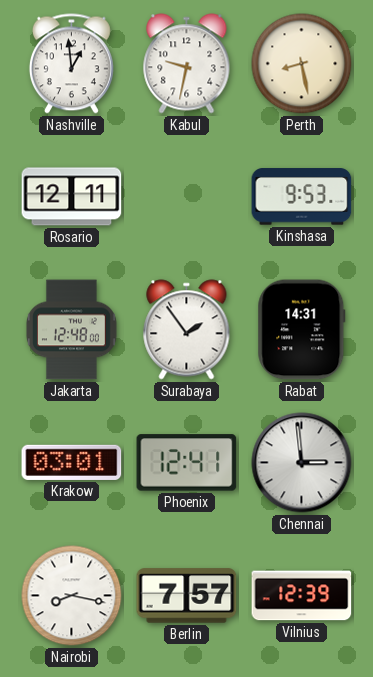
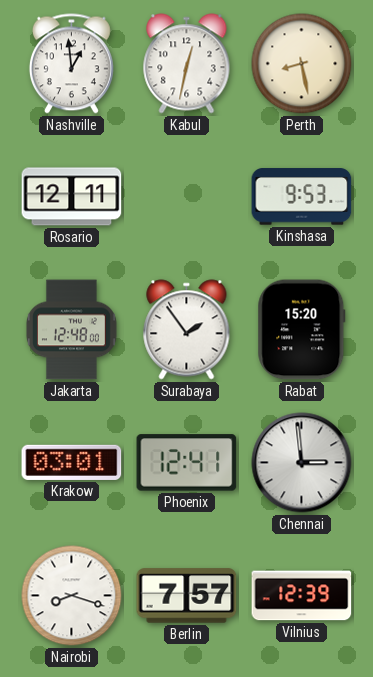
Kabul: 9:32 -> 12:32
Rabat: 14:31 -> 15:20
Nairobi: 8:17 -> 8:18
